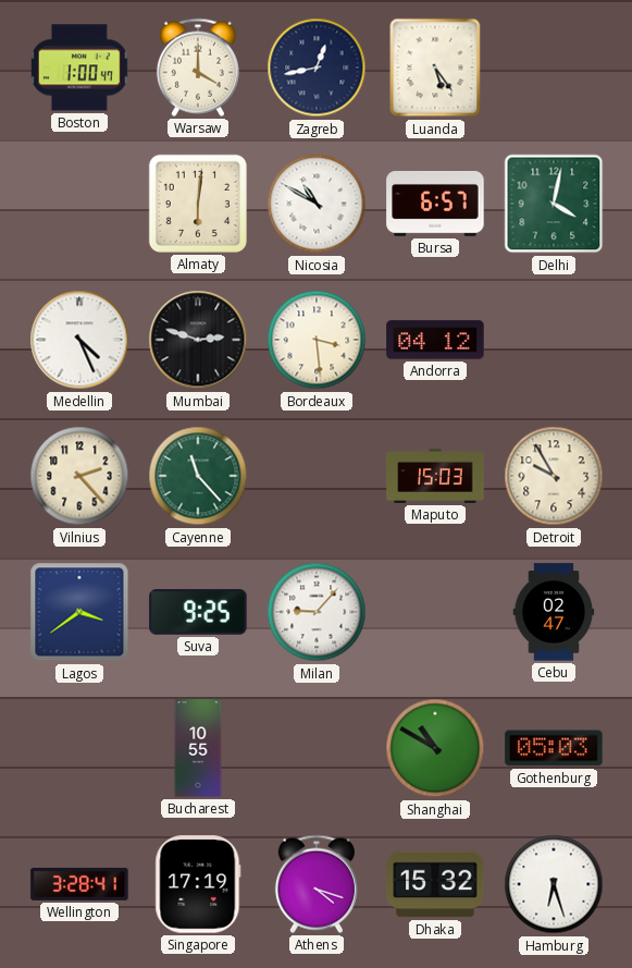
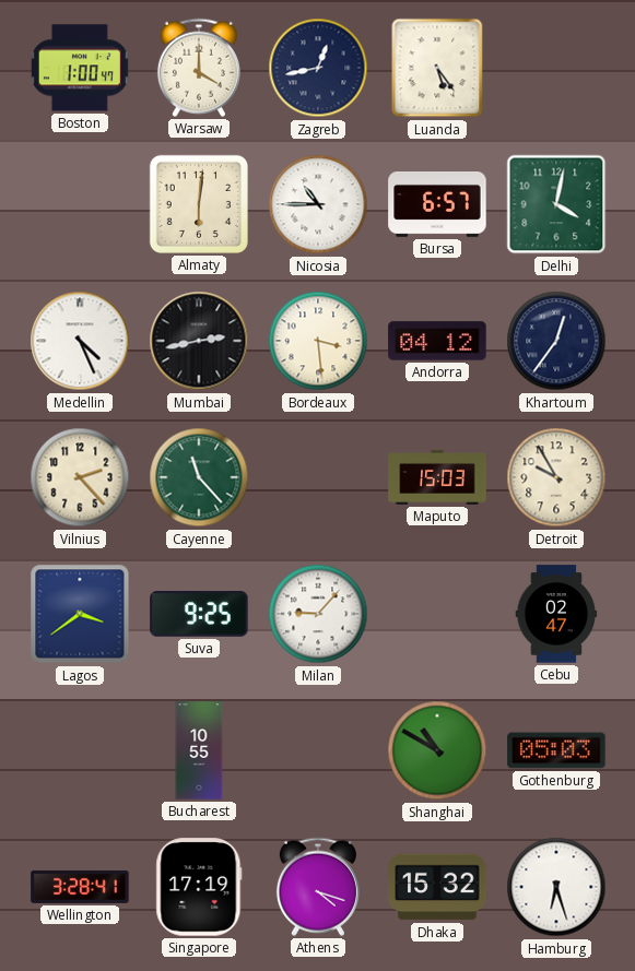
Nicosia: 10:50 -> 10:45
Mumbai: 2:48 -> 2:43
Khartoum: none -> 12:36
